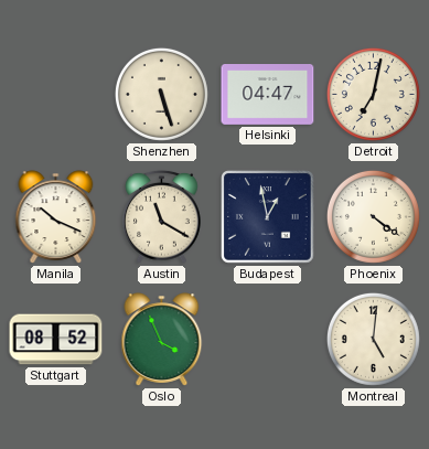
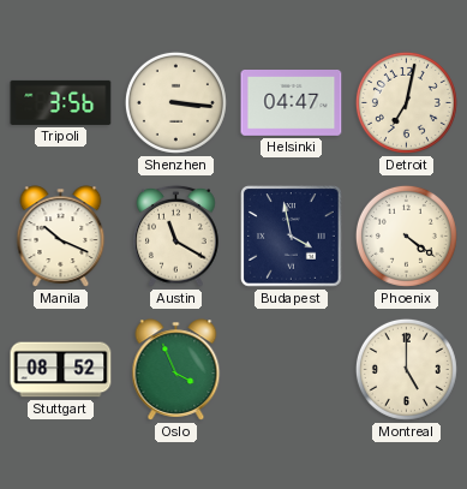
Tripoli: none -> 3:56
Shenzhen: 5:27 -> 3:16
Budapest: 12:58 -> 3:58
Montreal: 5:01 -> 5:00
